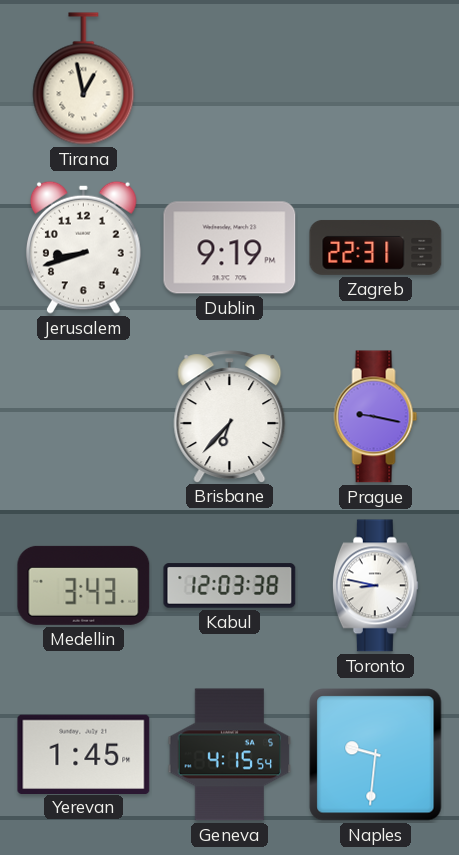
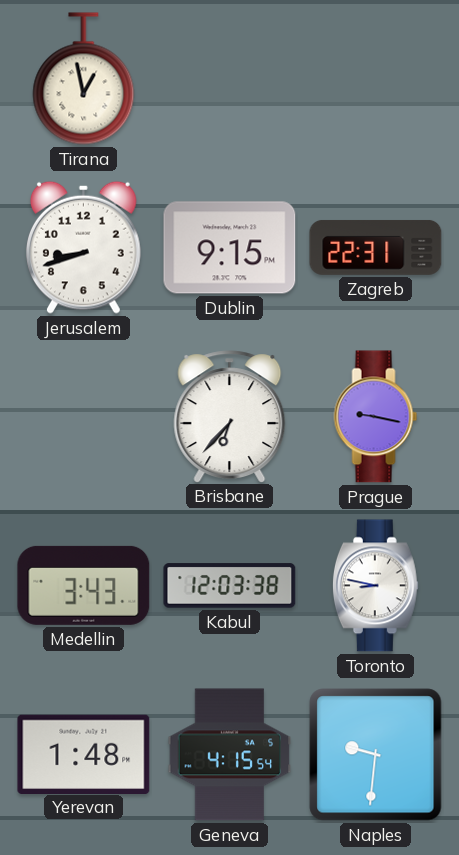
Dublin: 9:19 -> 9:15
Yerevan: 1:45 -> 1:48
